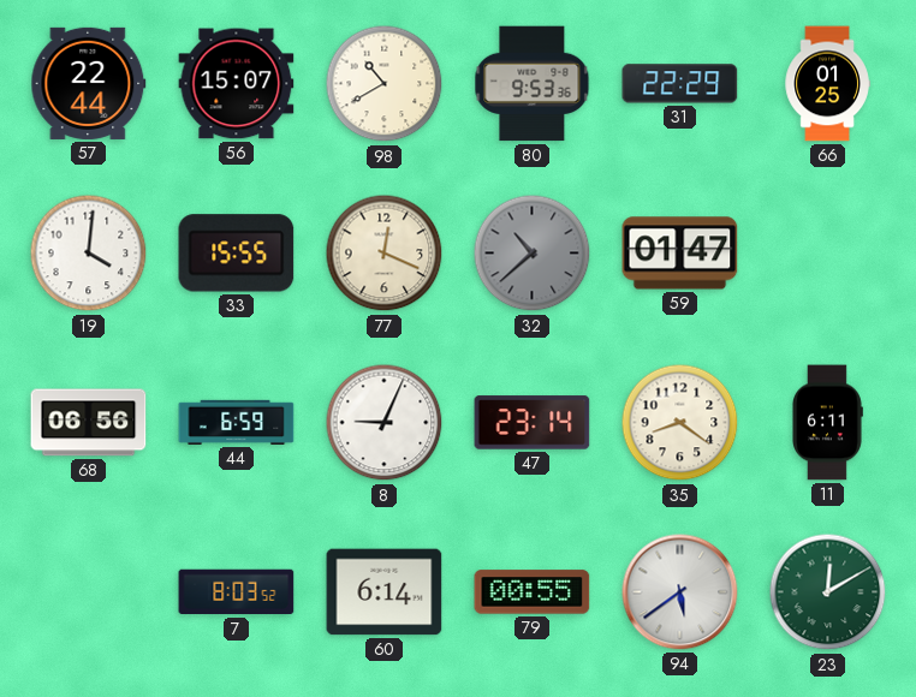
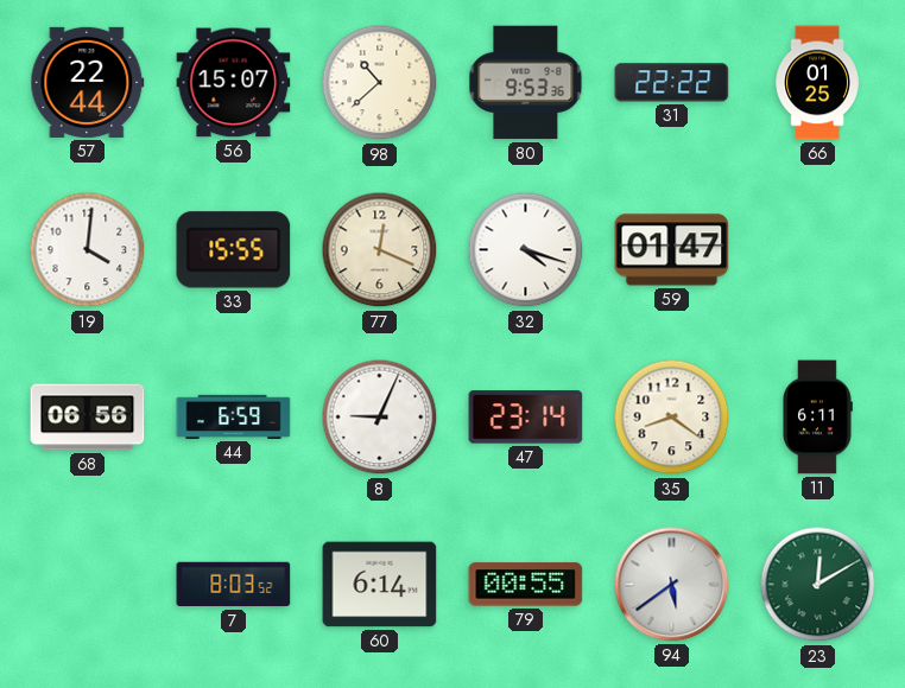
98: 10:40 -> 10:38
31: 22:29 -> 22:22
32: 10:38 -> 4:18
32 dial: grey -> white
